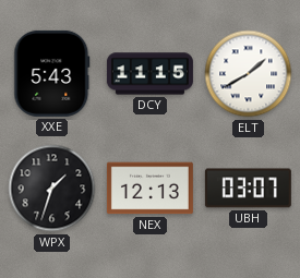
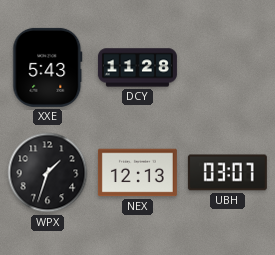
DCY: 11:15 -> 11:28
ELT: 1:40 -> none
